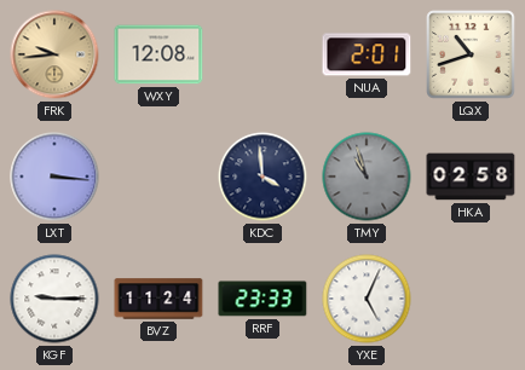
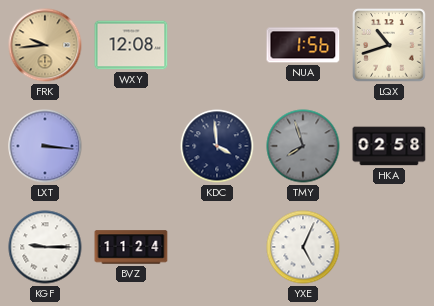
NUA: 2:01 -> 1:56
TMY: 10:57 -> 7:57
RRF: 23:33 -> none
